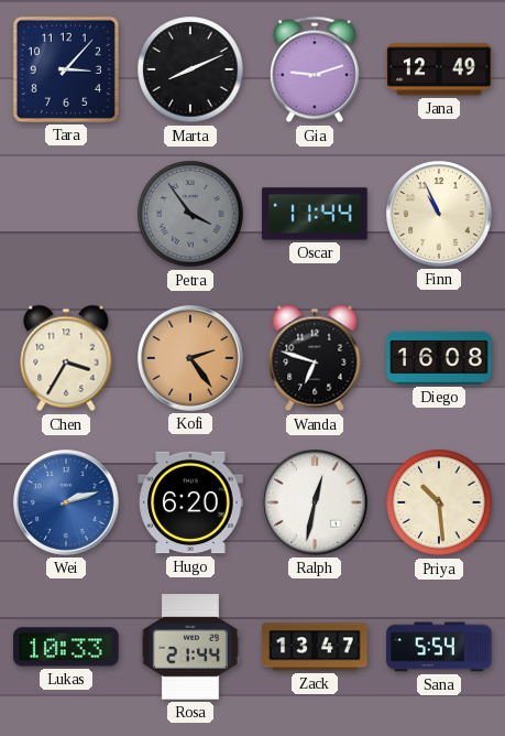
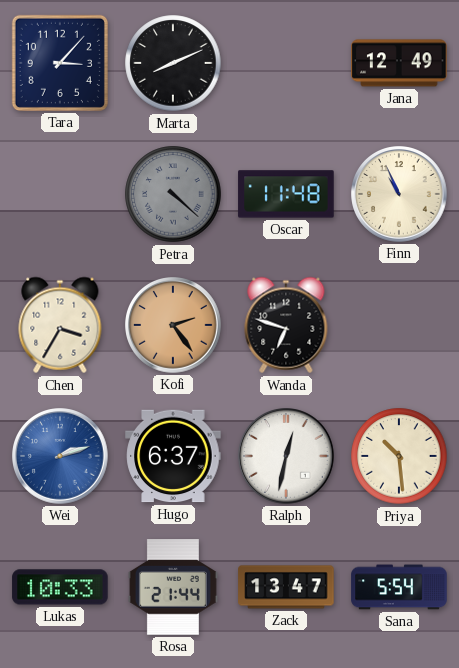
Gia: 9:12 -> none
Petra: 3:54 -> 4:22
Oscar: 11:44 -> 11:48
Diego: 16:08 -> none
Hugo: 6:20 -> 6:37
